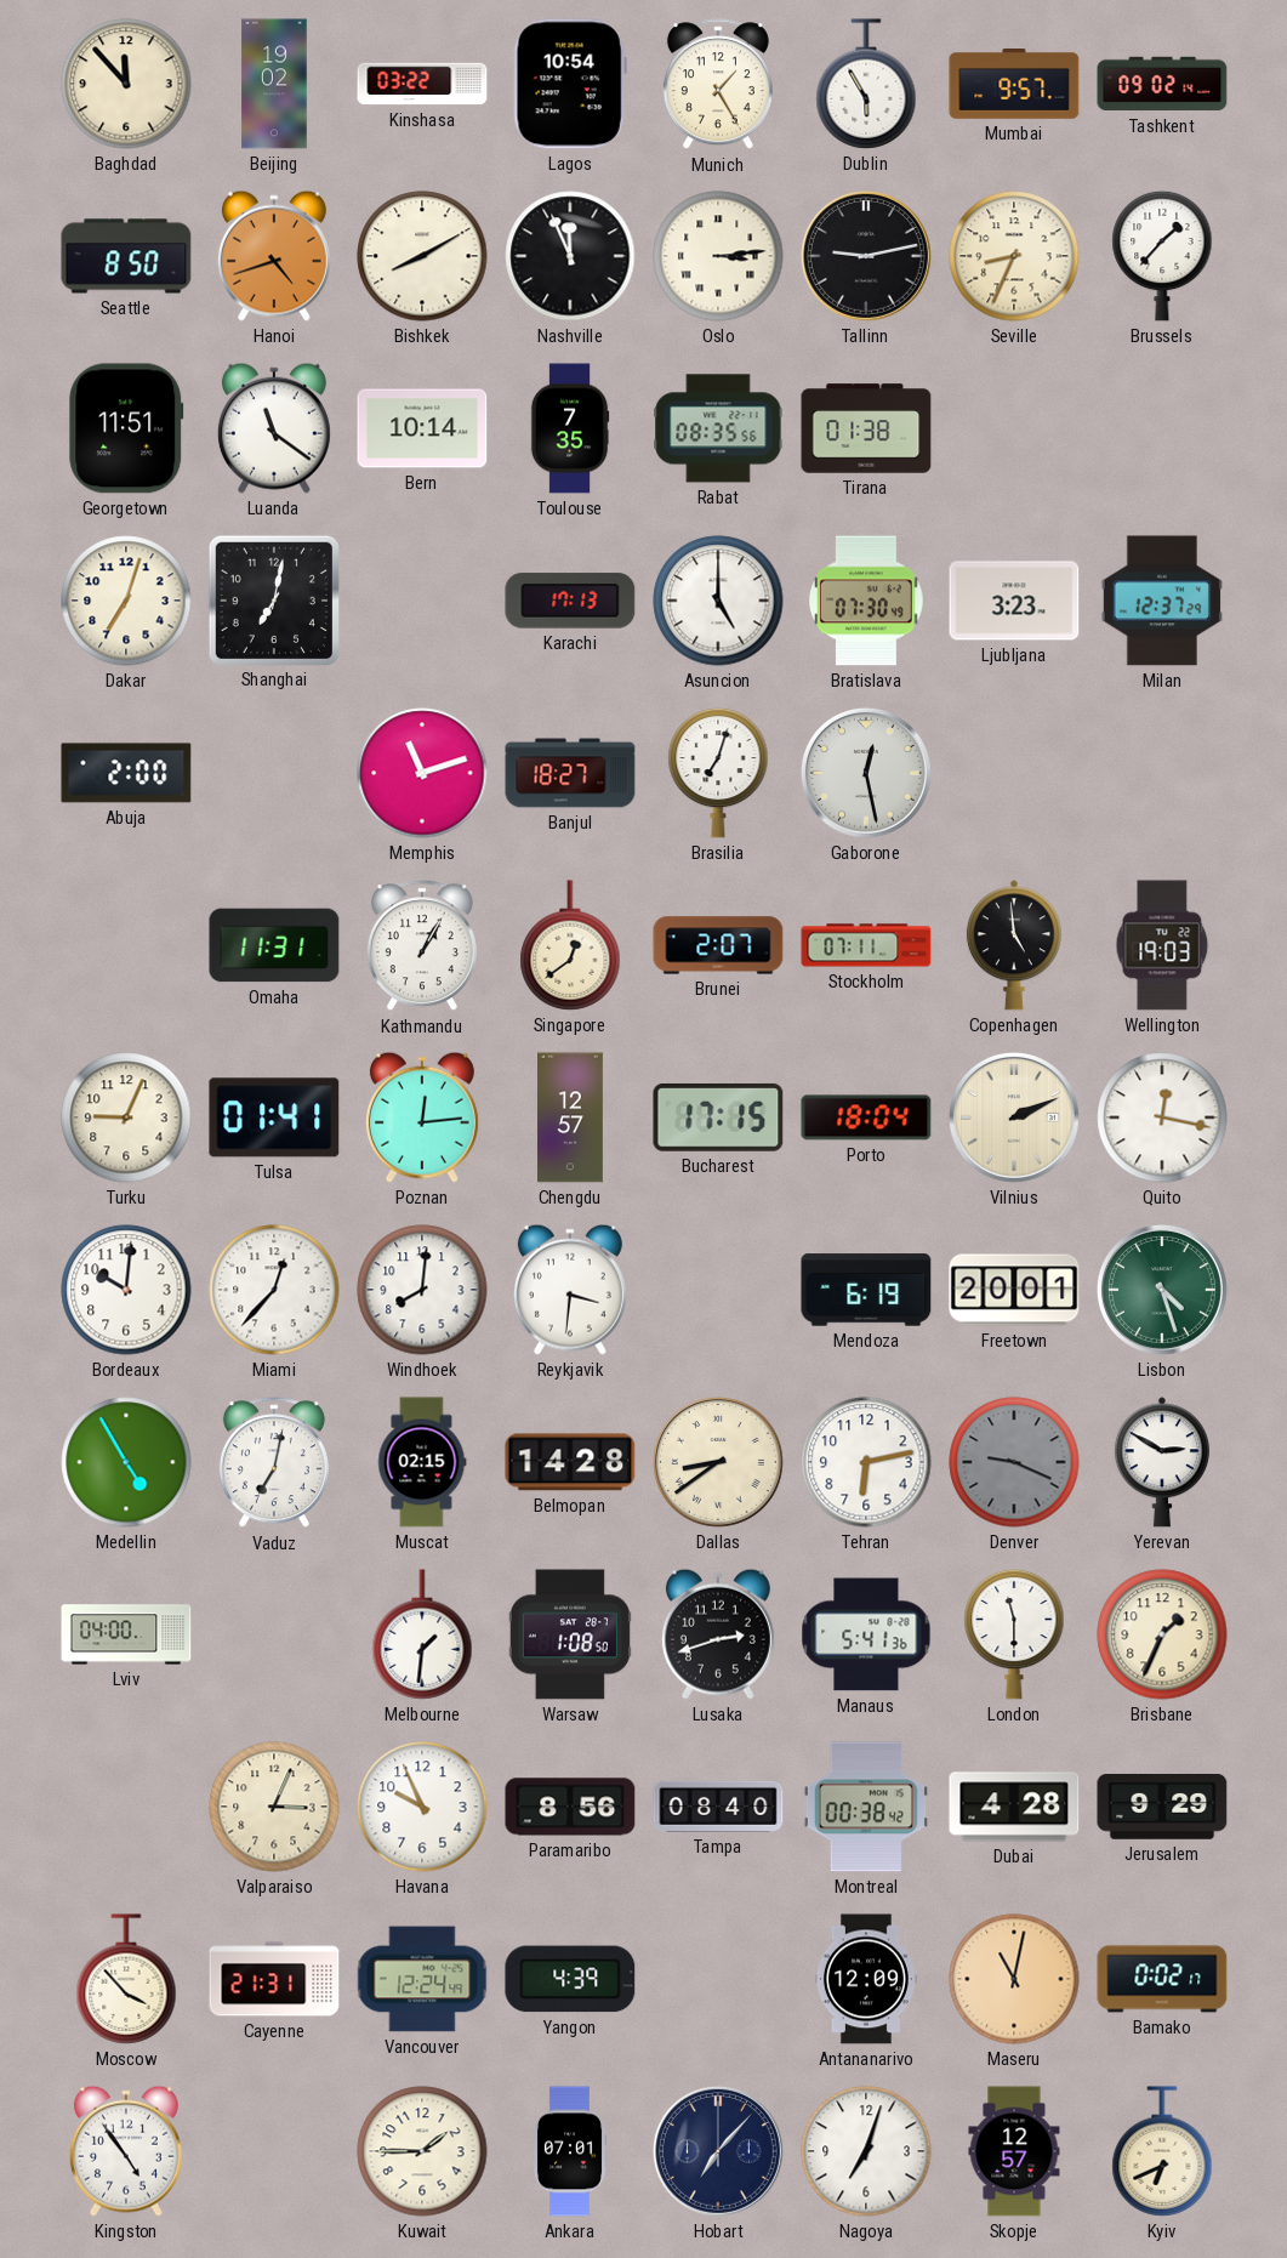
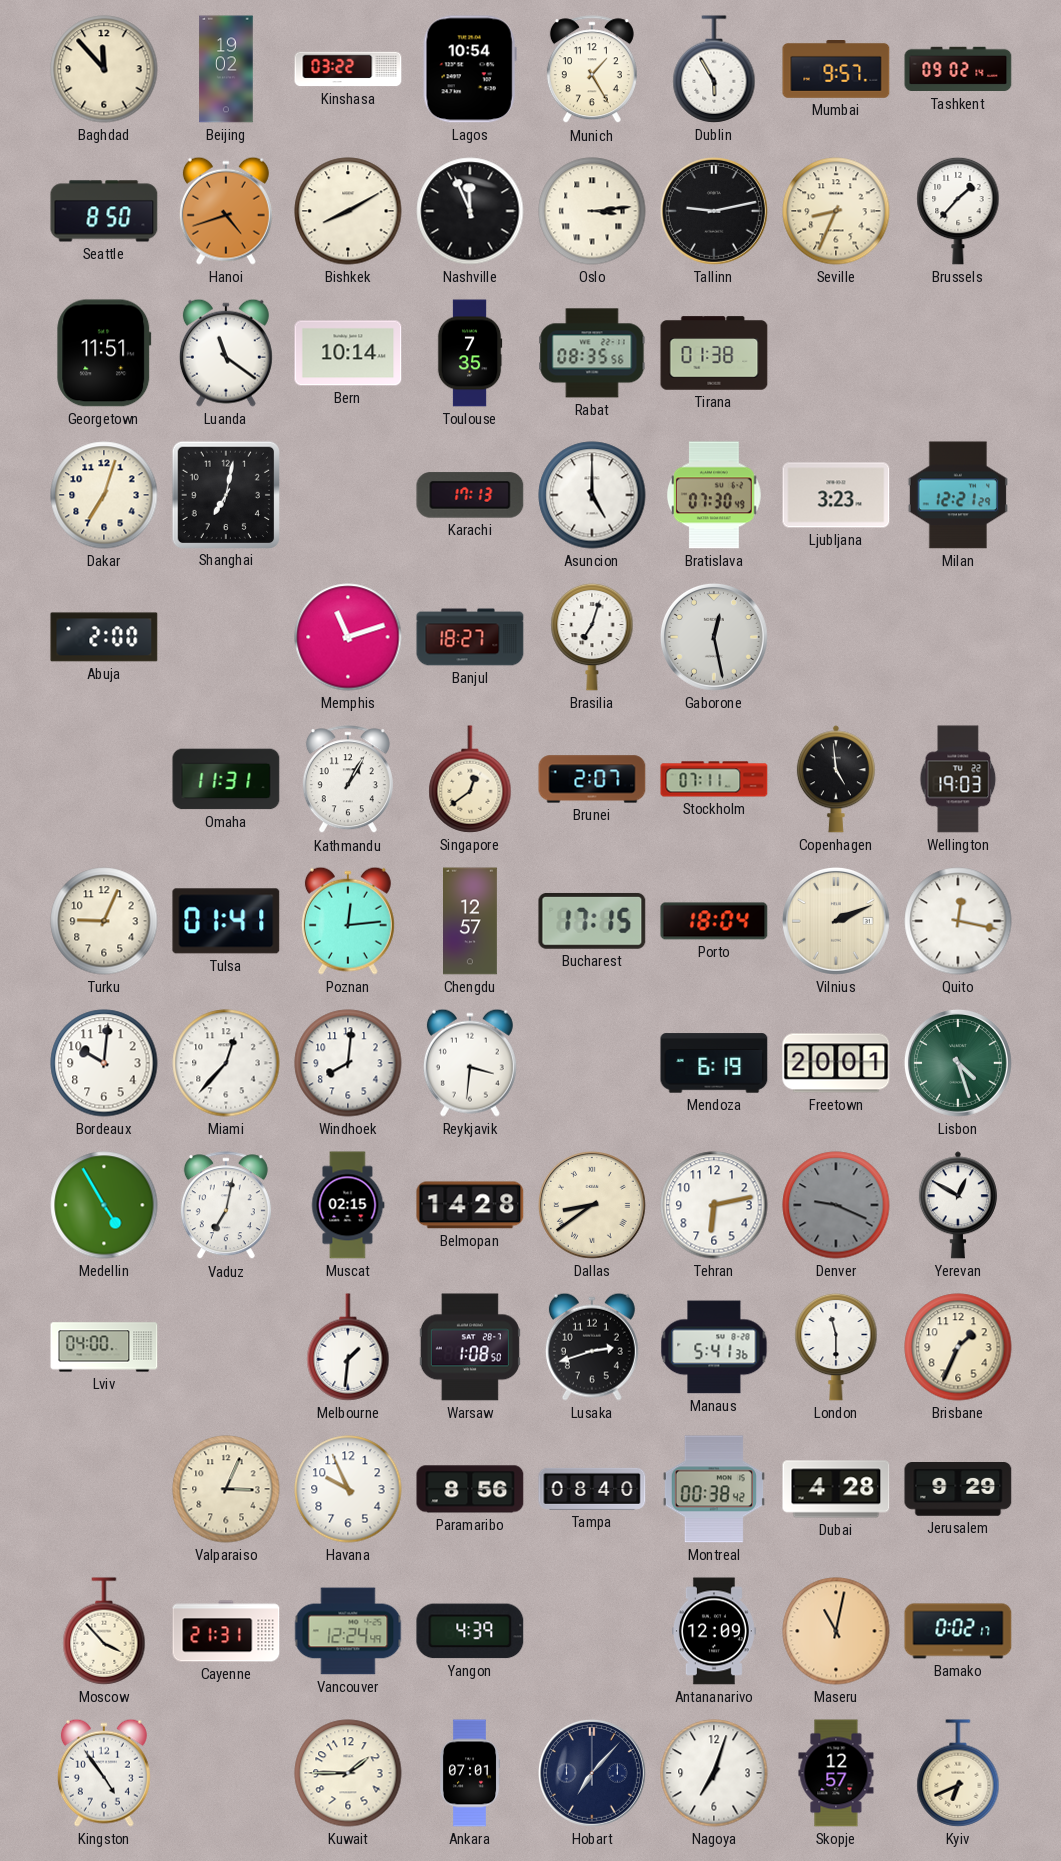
Milan: 12:37 -> 12:21
Yerevan: 2:50 -> 12:50
